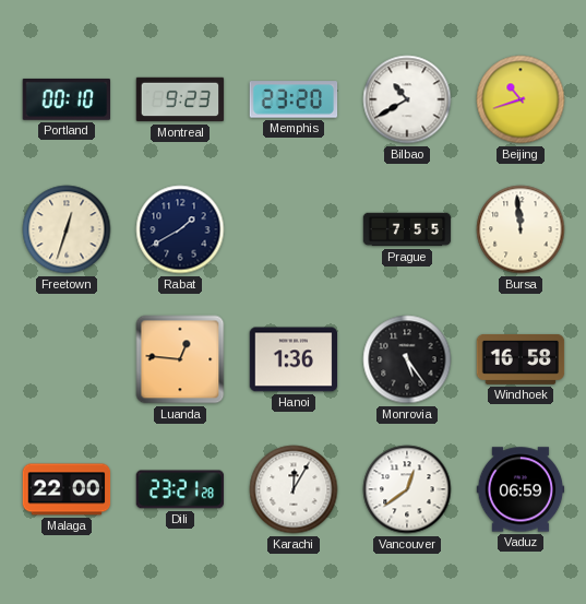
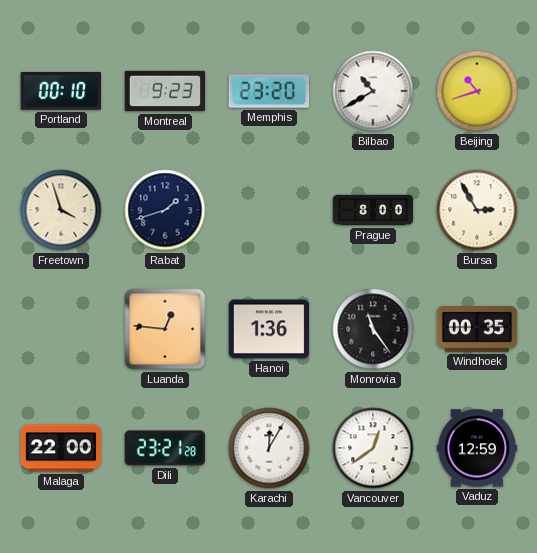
Freetown: 12:33 -> 3:57
Rabat: 1:40 -> 1:42
Prague: 7:55 -> 8:00
Bursa: 11:59 -> 2:55
Monrovia: 5:24 -> 11:24
Windhoek: 16:58 -> 00:35
Vaduz: 06:59 -> 12:59
